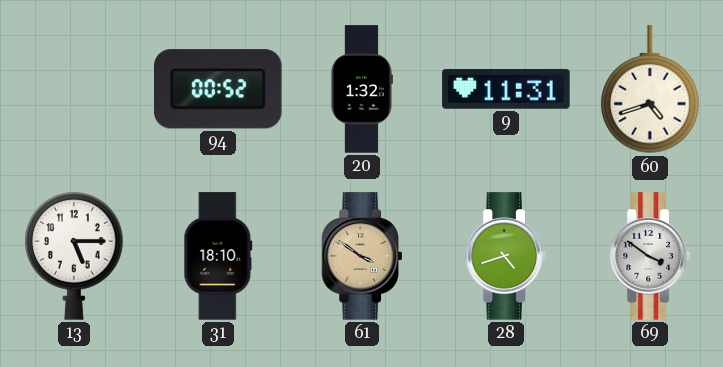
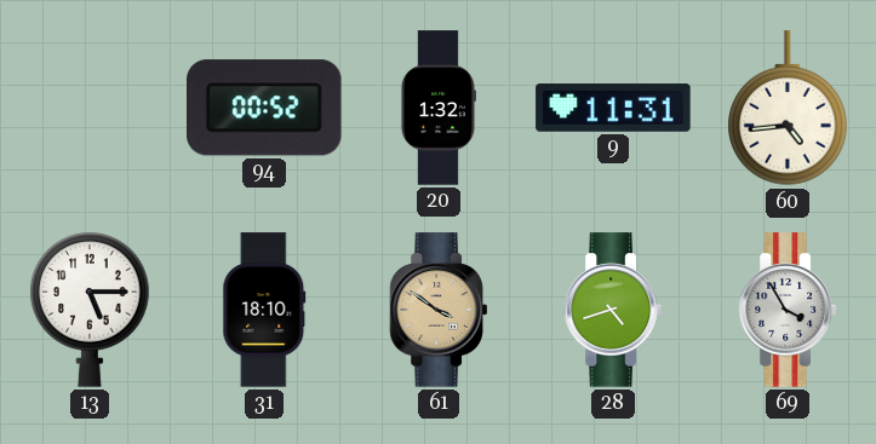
60: 4:42 -> 4:44
69: 3:51 -> 3:55
